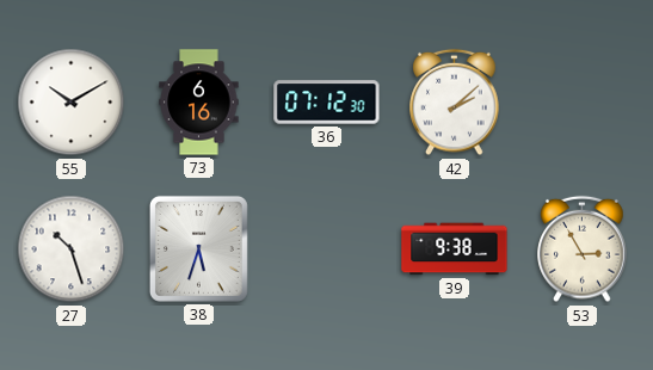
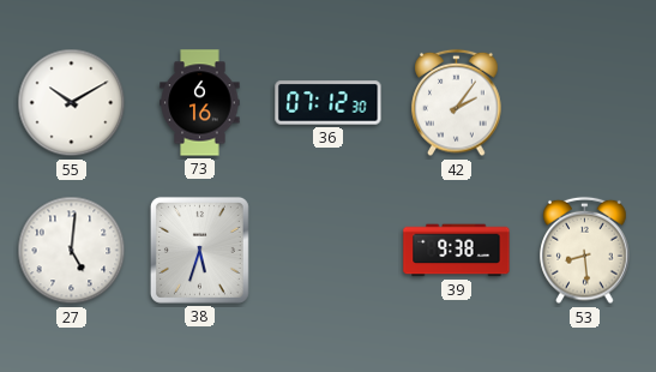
42: 2:08 -> 2:06
27: 10:27 -> 5:01
53: 2:55 -> 8:29
